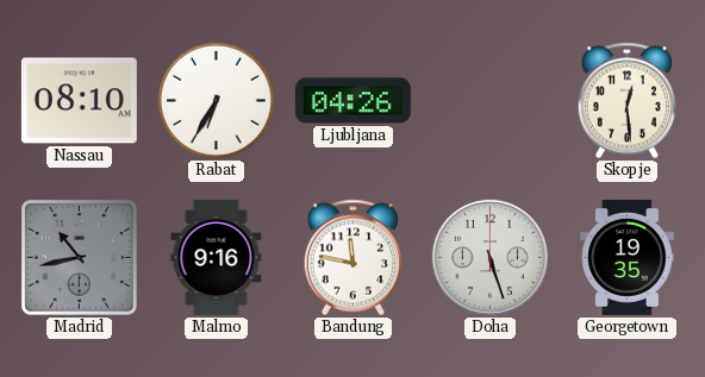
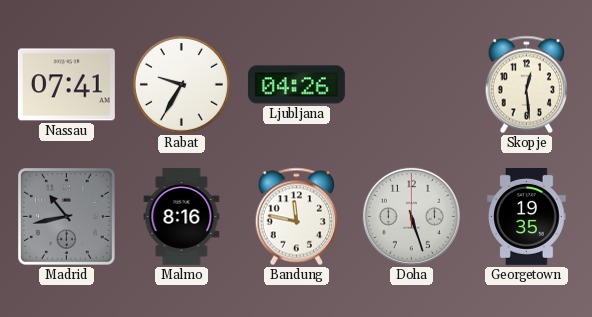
Nassau: 08:10 -> 07:41
Rabat: 6:35 -> 9:35
Malmo: 9:16 -> 8:16
